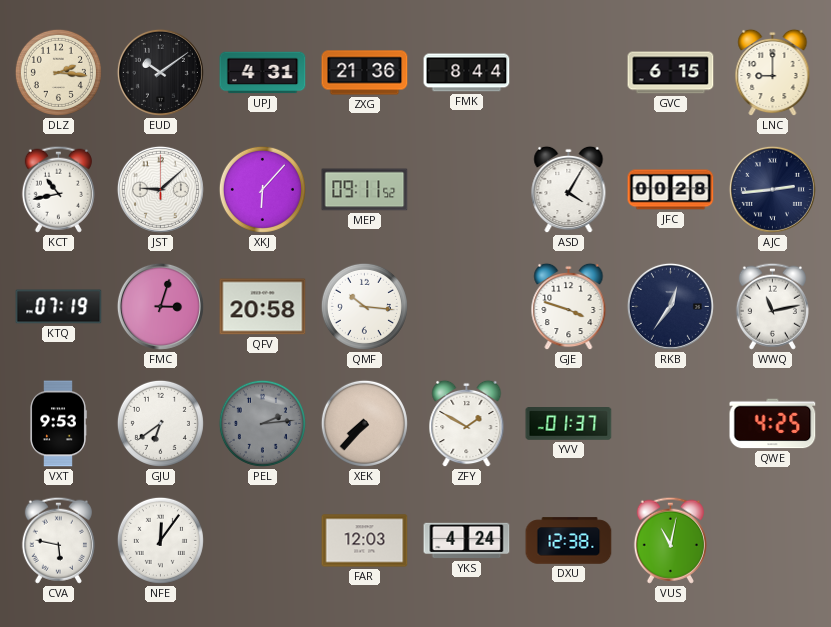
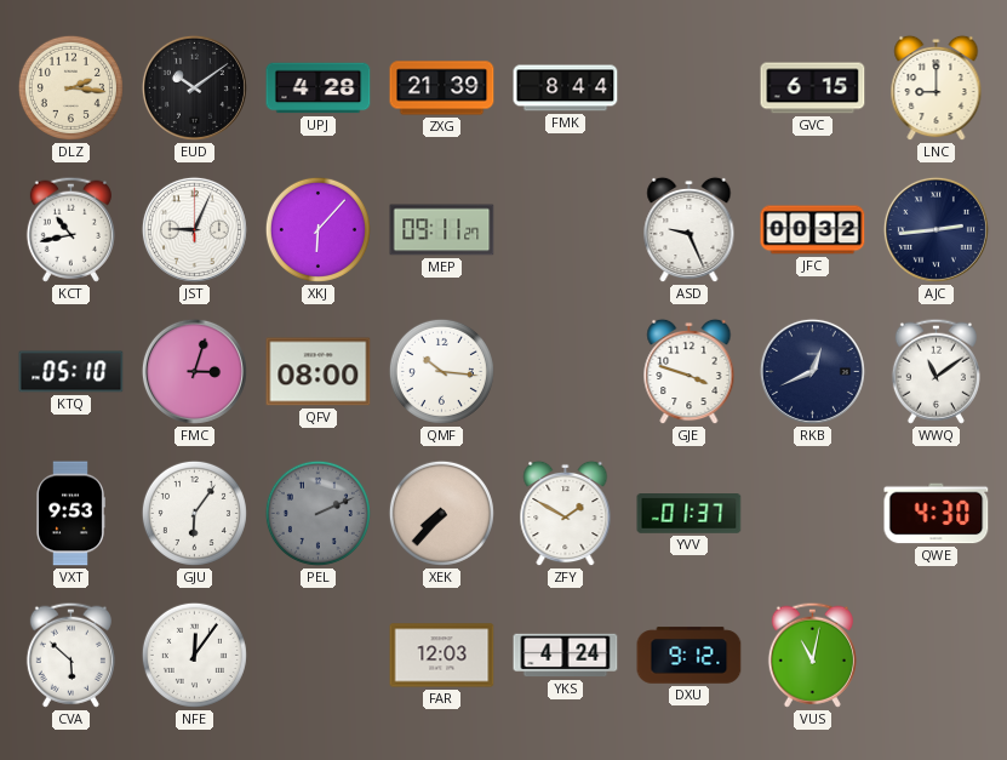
UPJ: 4:31 -> 4:28
ZXG: 21:36 -> 21:39
JST: 9:08 -> 9:04
MEP: 09:11:52 -> 09:11:27
ASD: 4:05 -> 9:26
JFC: 00:28 -> 00:32
KTQ: 07:19 -> 05:10
QFV: 20:58 -> 08:00
RKB: 12:36 -> 12:41
WWQ: 11:13 -> 11:09
GJU: 6:39 -> 6:06
PEL: 2:14 -> 2:11
QWE: 4:25 -> 4:30
CVA: 5:47 -> 5:52
DXU: 12:38 -> 9:12
